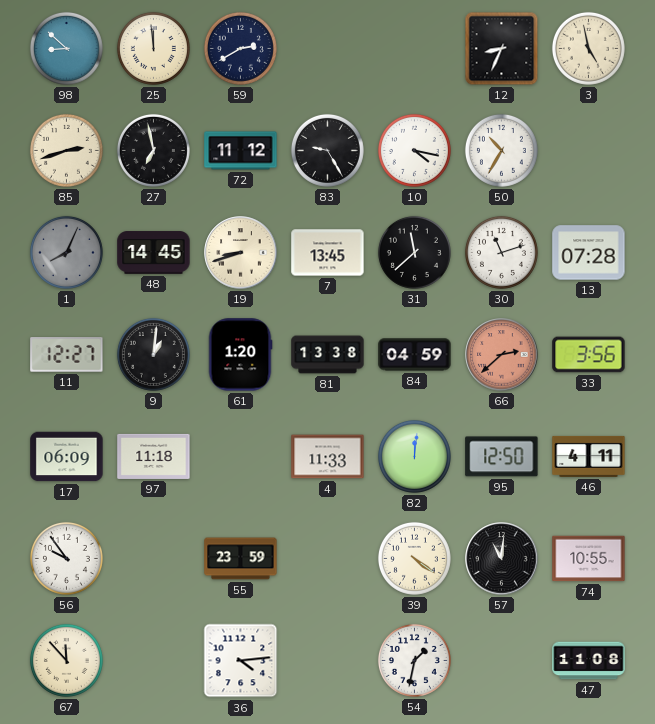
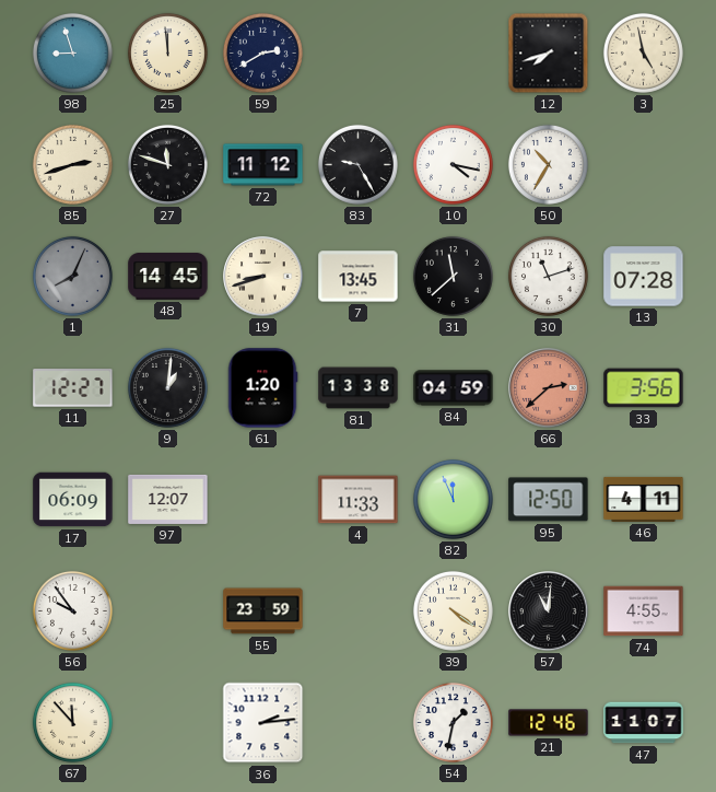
98: 8:52 -> 8:57
12: 8:34 -> 7:42
27: 6:58 -> 11:48
97: 11:18 -> 12:07
82: 12:01 -> 11:56
74: 10:55 -> 4:55
36: 4:14 -> 2:14
21: none -> 12:46
47: 11:08 -> 11:07
